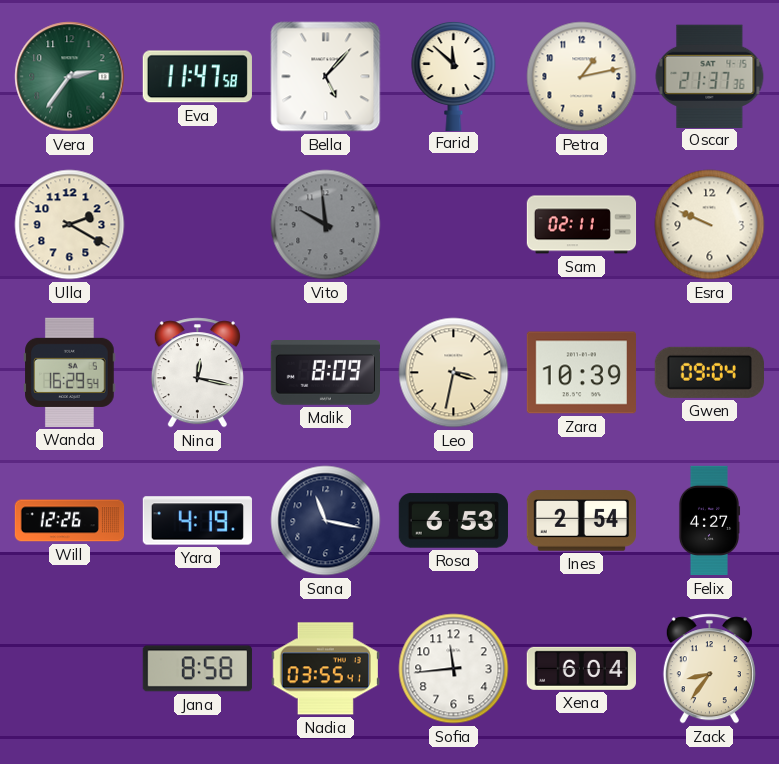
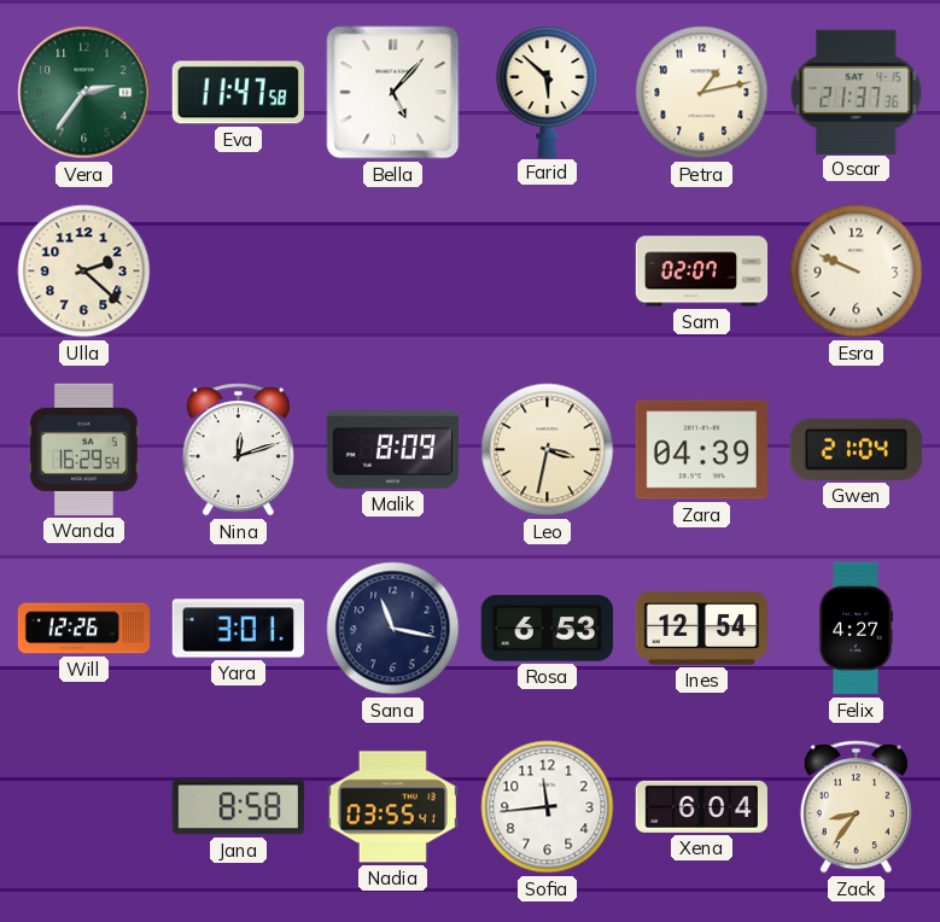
Farid: 11:52 -> 5:52
Ulla: 2:20 -> 2:22
Vito: 9:59 -> none
Sam: 02:11 -> 02:07
Nina: 12:17 -> 12:12
Zara: 10:39 -> 04:39
Gwen: 09:04 -> 21:04
Yara: 4:19 -> 3:01
Ines: 2:54 -> 12:54
